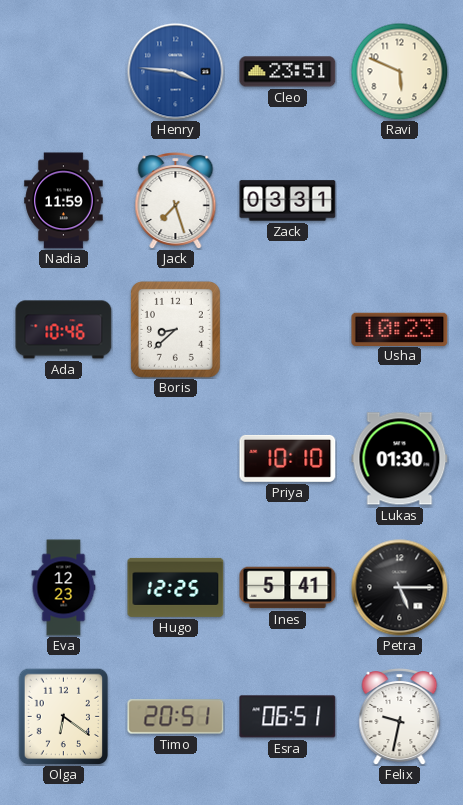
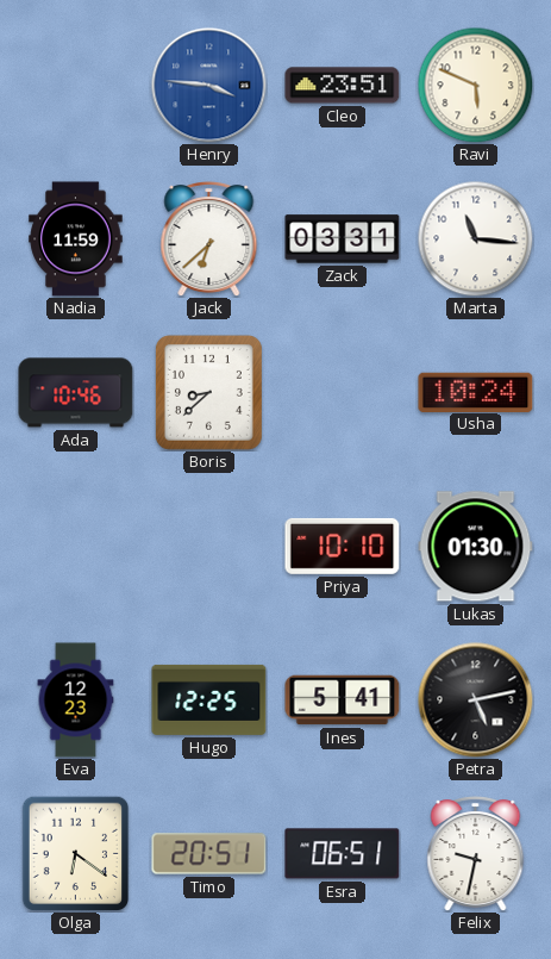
Jack: 7:27 -> 6:38
Marta: none -> 11:16
Usha: 10:23 -> 10:24
Petra: 5:15 -> 5:13
